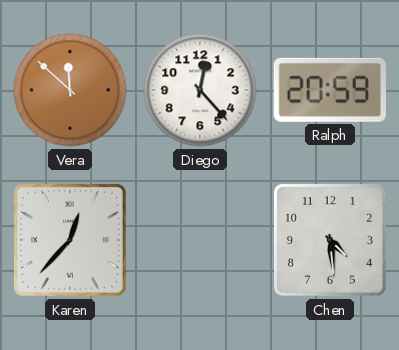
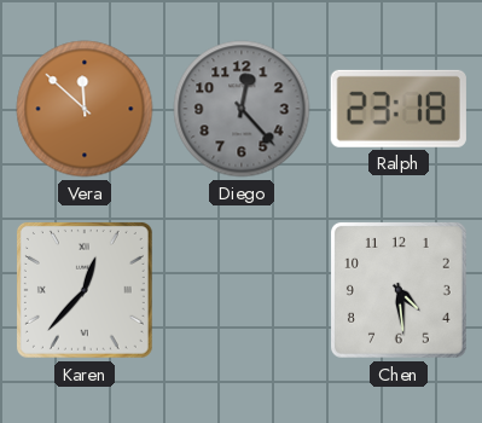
Diego dial: white -> grey
Ralph: 20:59 -> 23:18
